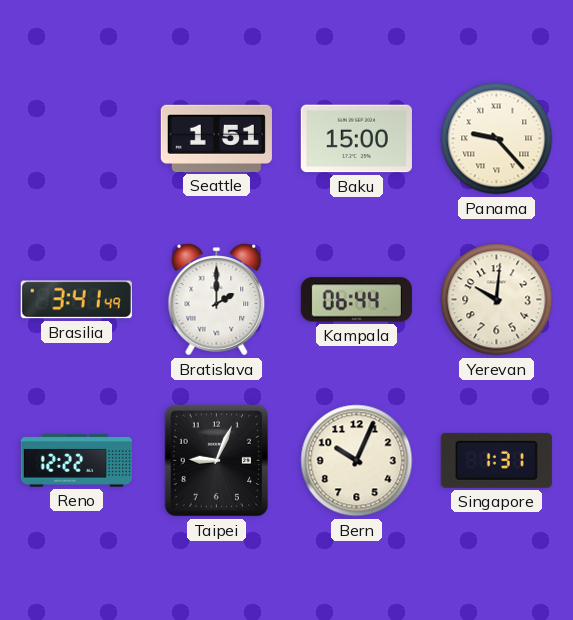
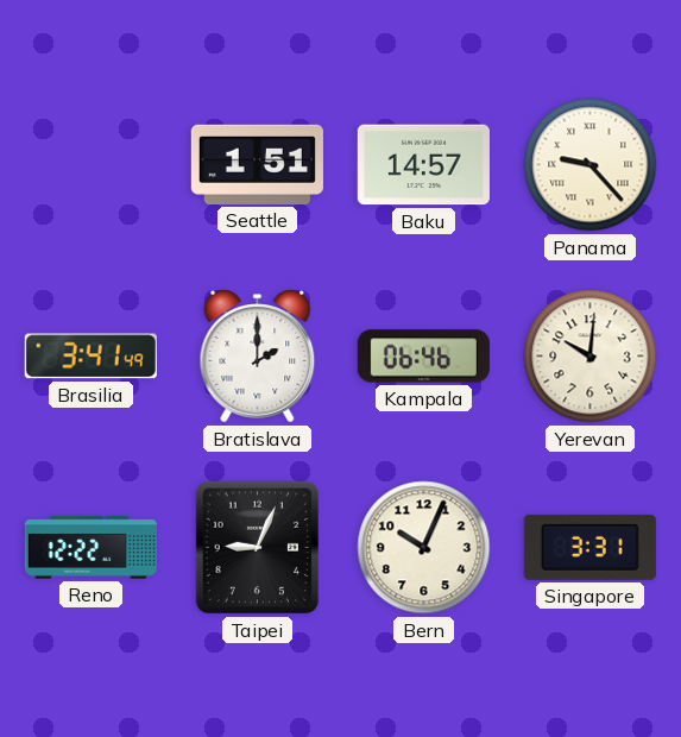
Baku: 15:00 -> 14:57
Kampala: 06:44 -> 06:46
Singapore: 1:31 -> 3:31
